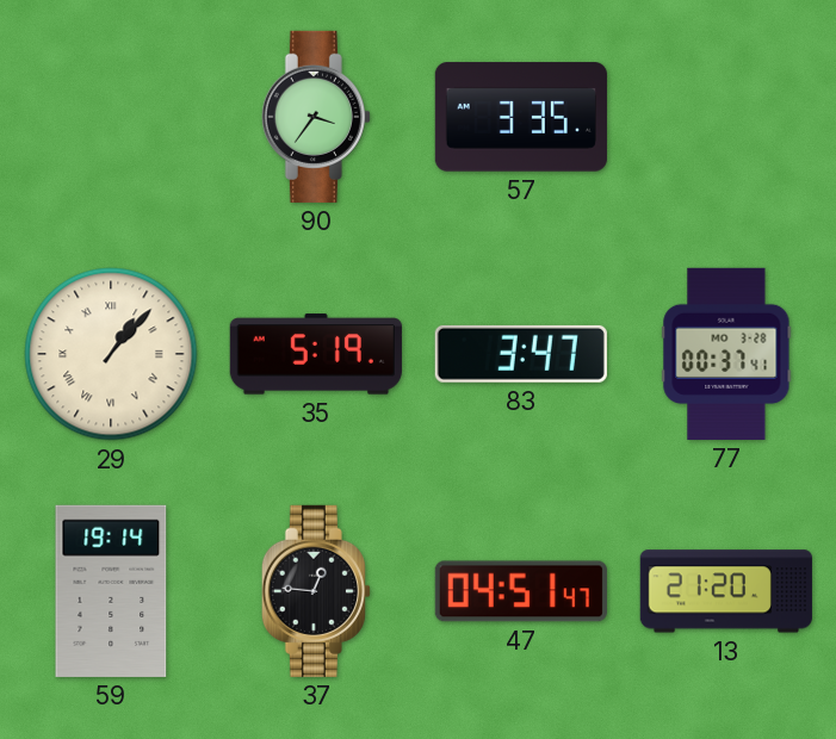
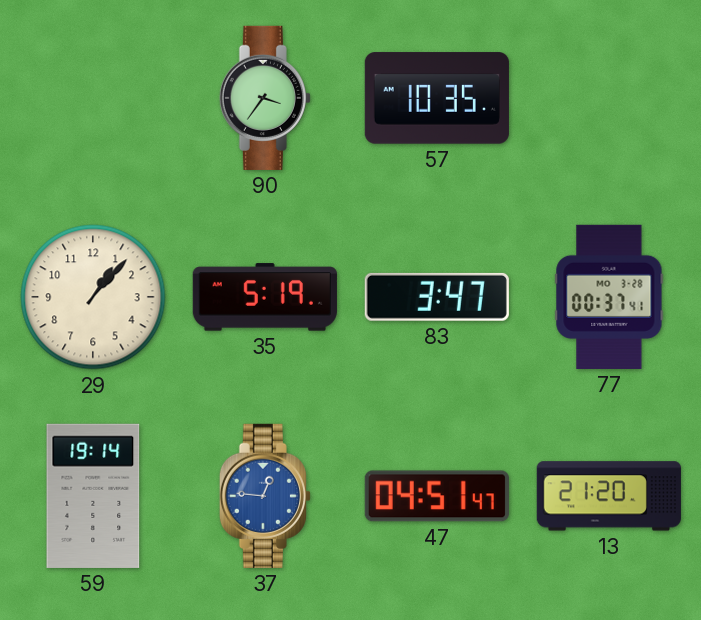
57: 3:35 -> 10:35
29 numerals: Roman -> Arabic
37 dial: black -> blue
